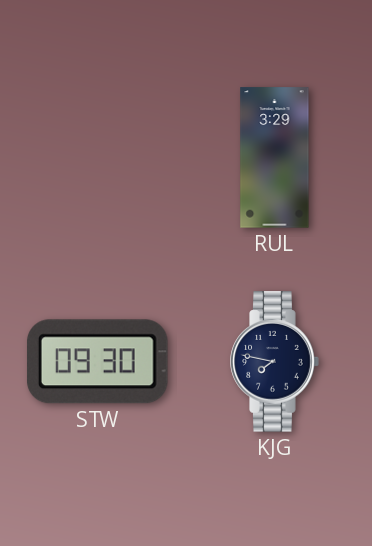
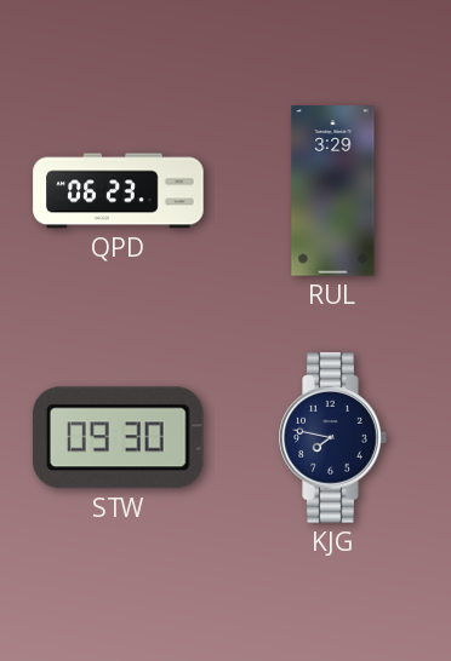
QPD: none -> 06:23
